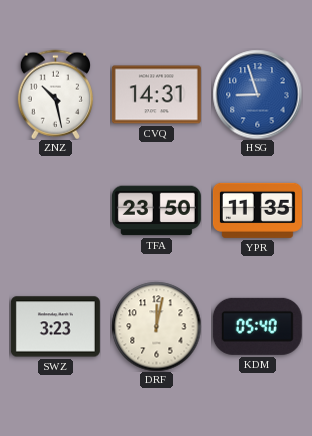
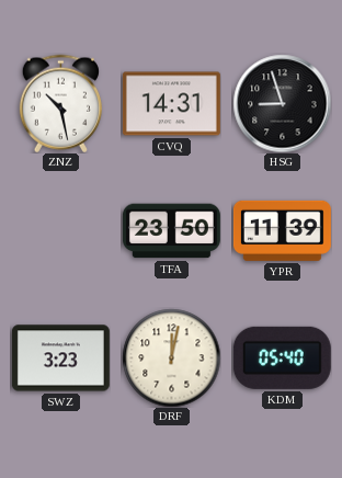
HSG dial: blue -> black
YPR: 11:35 -> 11:39
